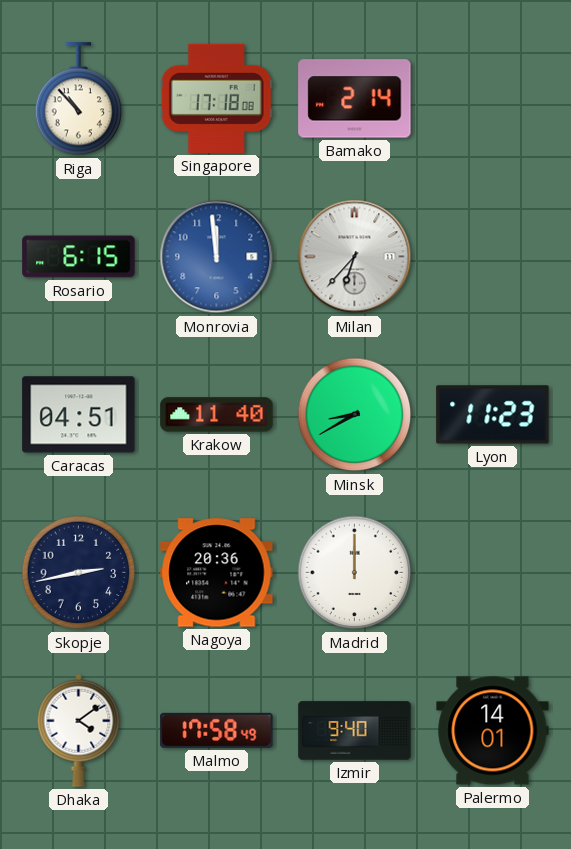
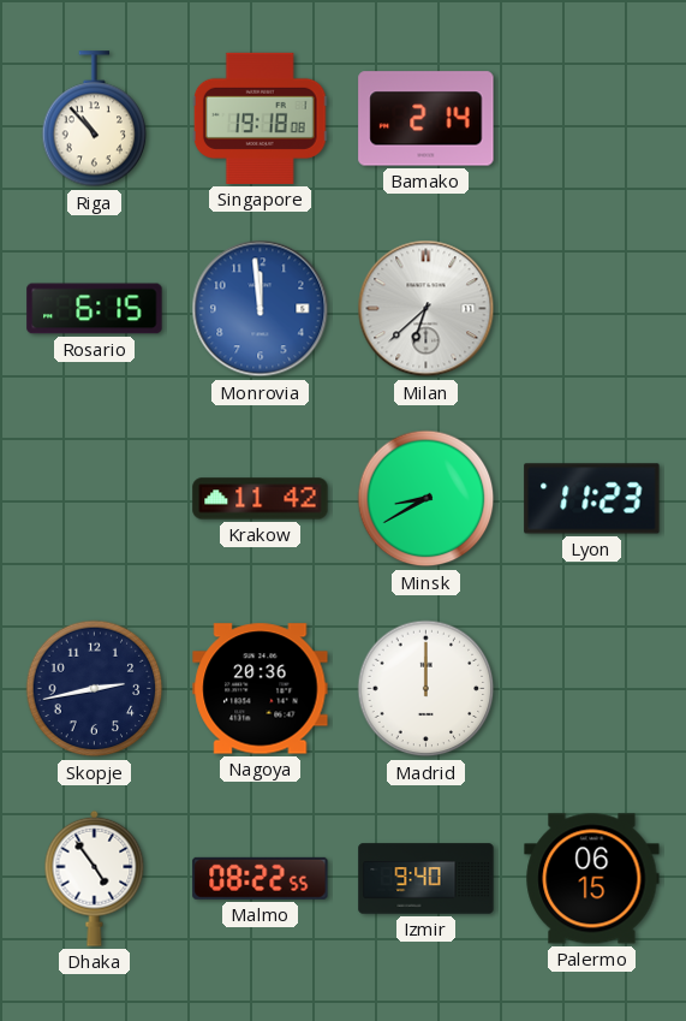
Singapore: 17:18 -> 19:18
Milan: 6:37 -> 6:38
Caracas: 04:51 -> none
Krakow: 11:40 -> 11:42
Dhaka: 4:09 -> 4:54
Malmo: 17:58 -> 08:22
Palermo: 14:01 -> 06:15
